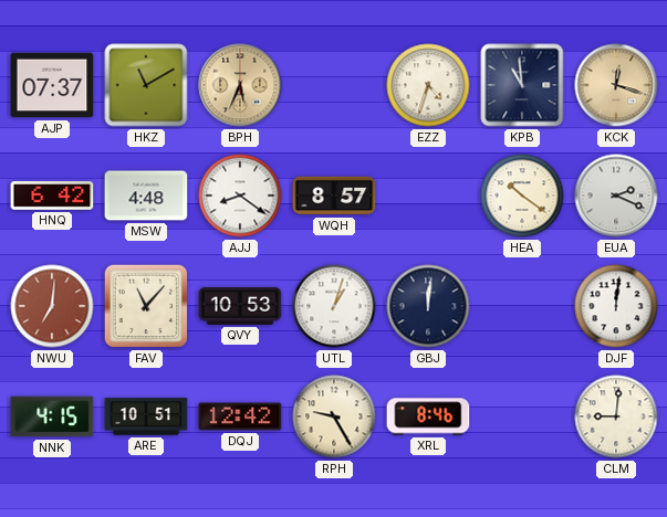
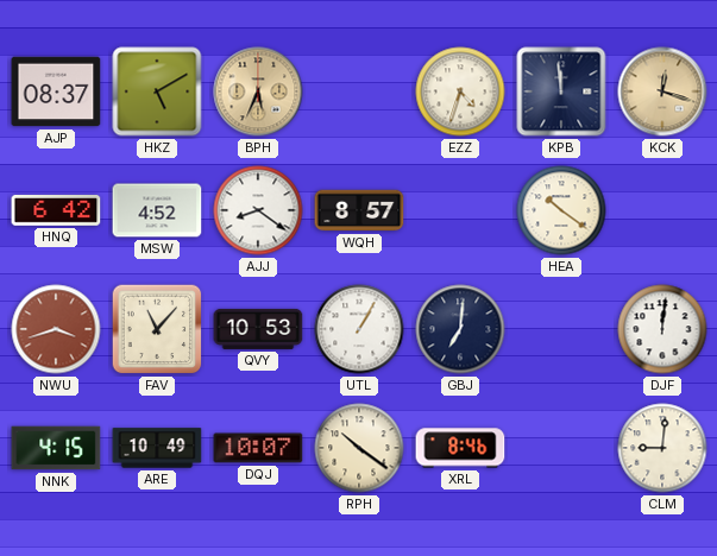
AJP: 07:37 -> 08:37
HKZ: 11:10 -> 5:10
KPB: 10:59 -> 11:59
MSW: 4:48 -> 4:52
EUA: 2:19 -> none
NWU: 7:01 -> 3:42
UTL: 1:03 -> 1:05
GBJ: 12:01 -> 7:01
ARE: 10:51 -> 10:49
DQJ: 12:42 -> 10:07
RPH: 9:25 -> 10:21
